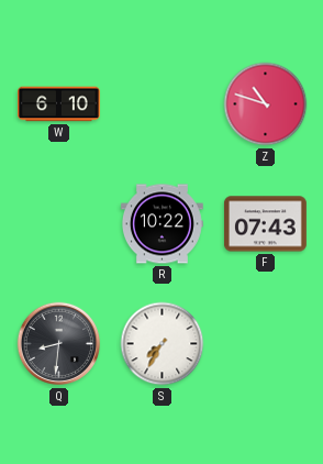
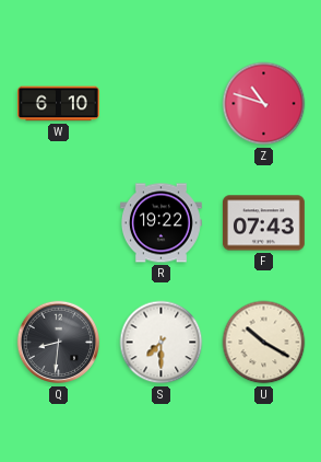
R: 10:22 -> 19:22
S: 7:35 -> 7:30
U: none -> 10:20
